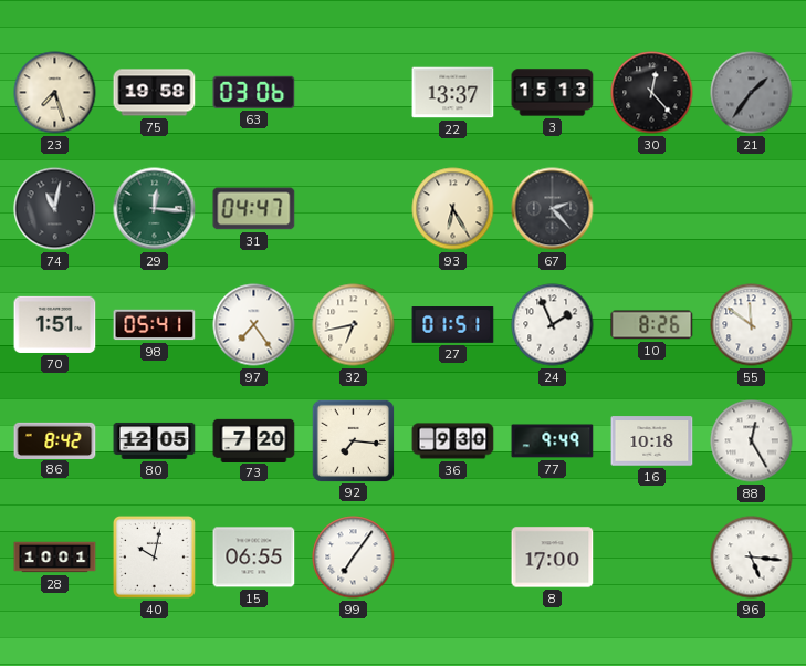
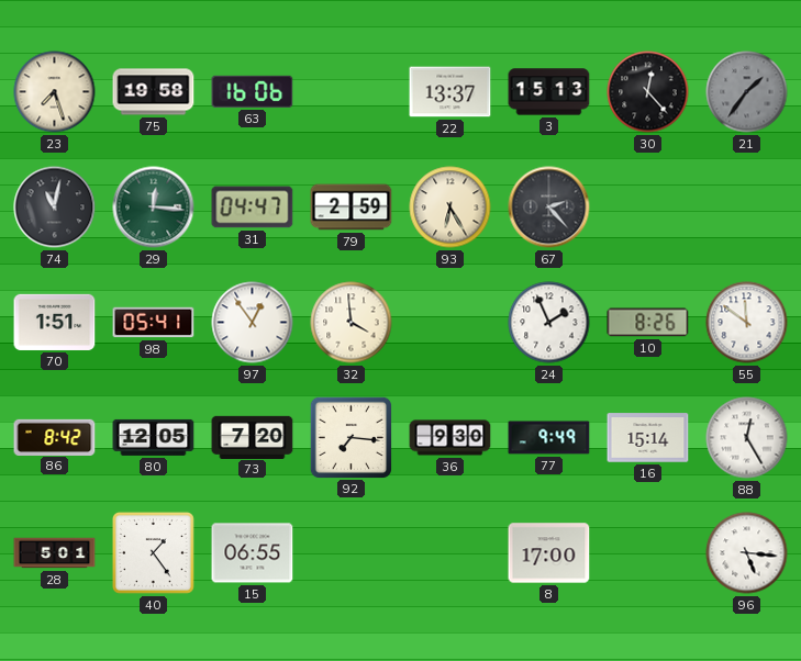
63: 03:06 -> 16:06
79: none -> 2:59
97: 7:24 -> 12:54
32: 6:43 -> 3:59
27: 01:51 -> none
16: 10:18 -> 15:14
28: 10:01 -> 5:01
40: 10:02 -> 1:24
99: 7:06 -> none
